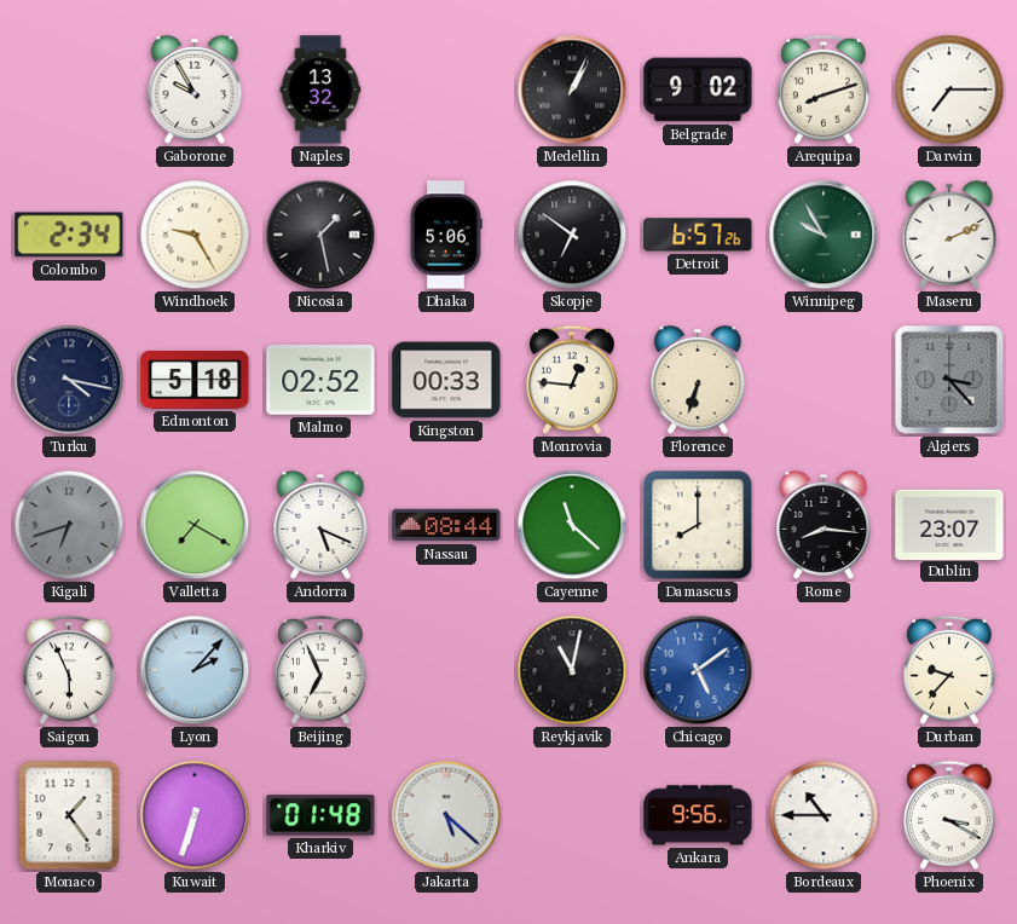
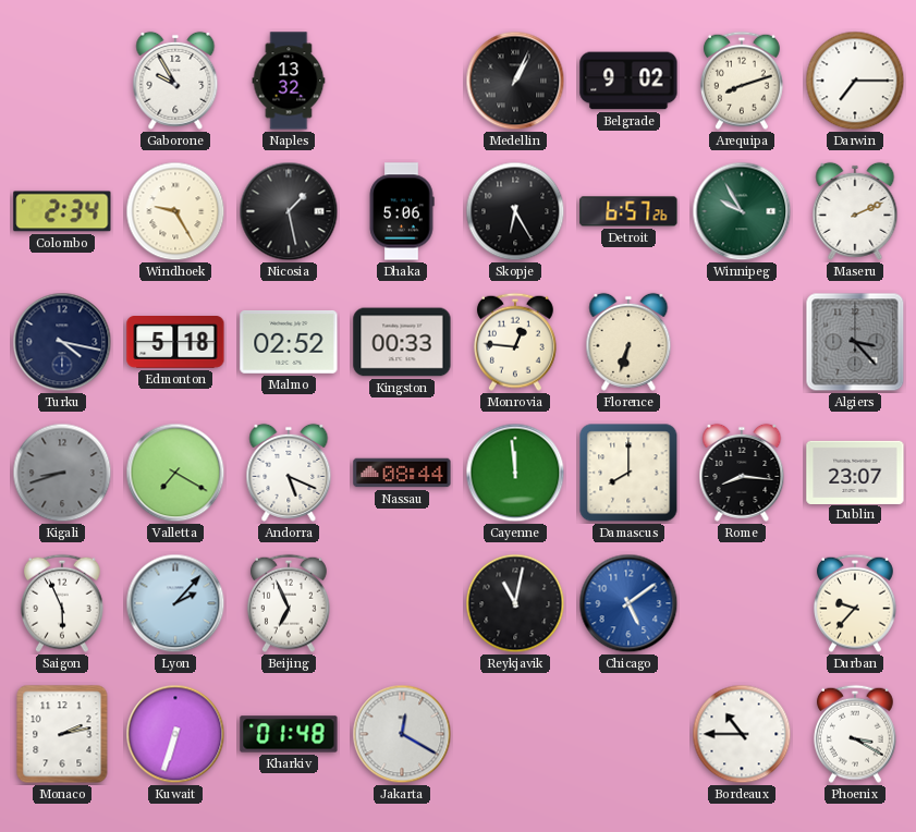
Skopje: 6:51 -> 6:25
Kigali: 6:42 -> 8:42
Cayenne: 11:22 -> 11:59
Monaco: 1:24 -> 2:13
Jakarta: 5:22 -> 12:20
Ankara: 9:56 -> none
